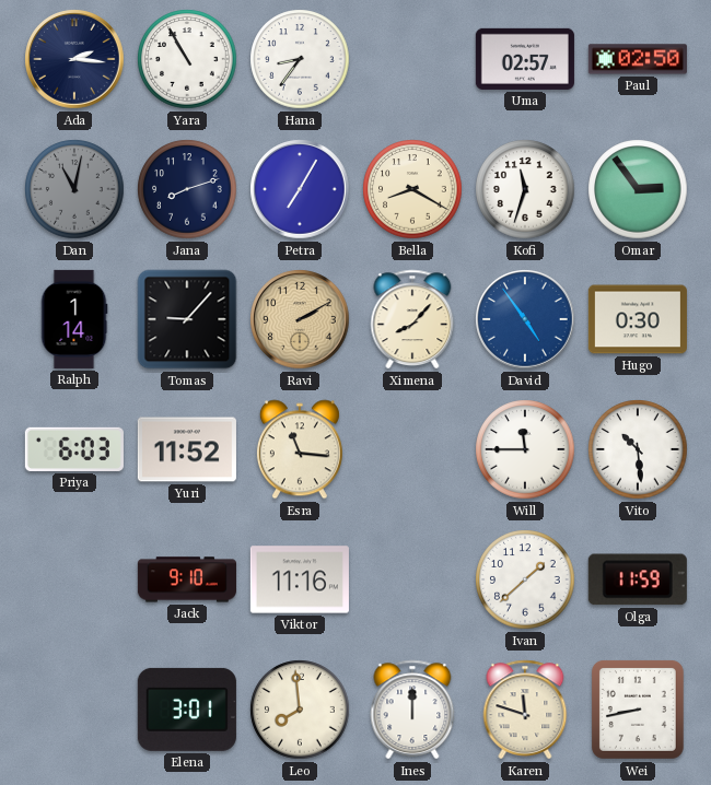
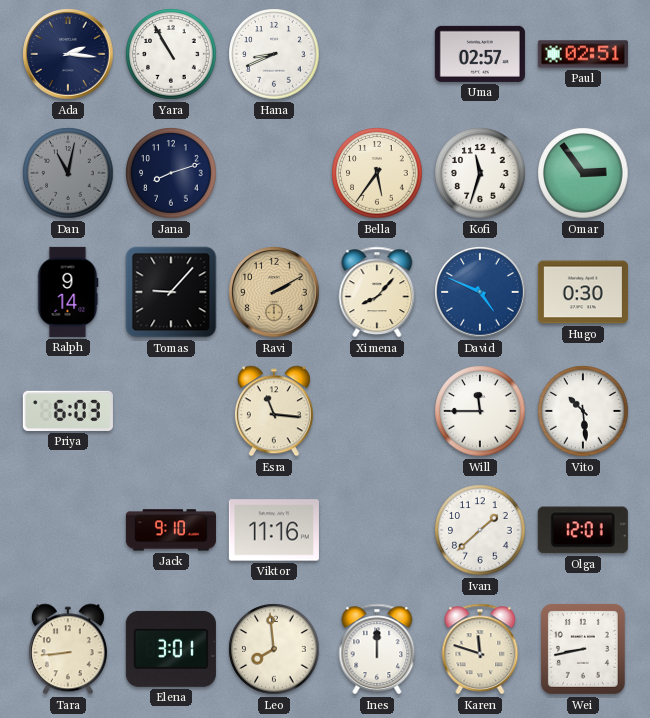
Hana: 8:36 -> 8:41
Paul: 02:50 -> 02:51
Petra: 7:05 -> none
Bella: 8:20 -> 5:36
Ralph: 1:14 -> 9:14
David: 4:54 -> 4:49
Yuri: 11:52 -> none
Olga: 11:59 -> 12:01
Tara: none -> 8:44
